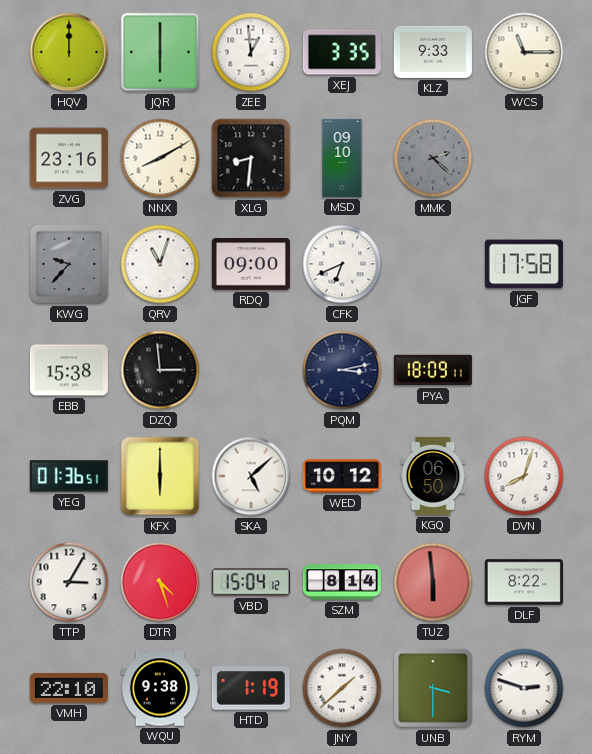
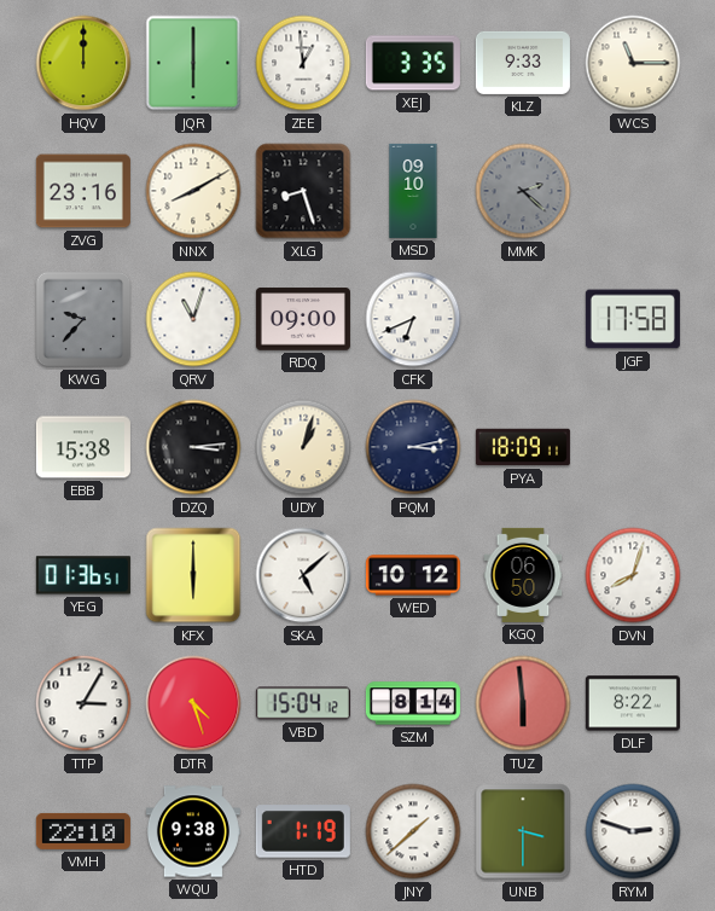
XLG: 8:31 -> 8:27
DZQ: 2:59 -> 3:14
UDY: none -> 1:03
